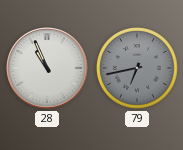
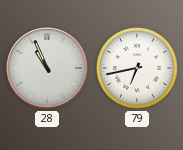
79 dial: grey -> white
